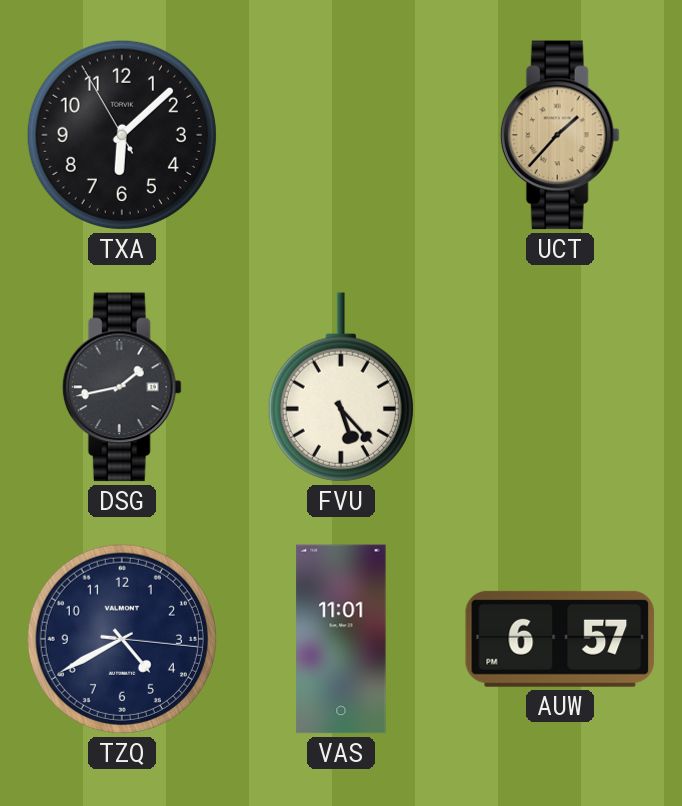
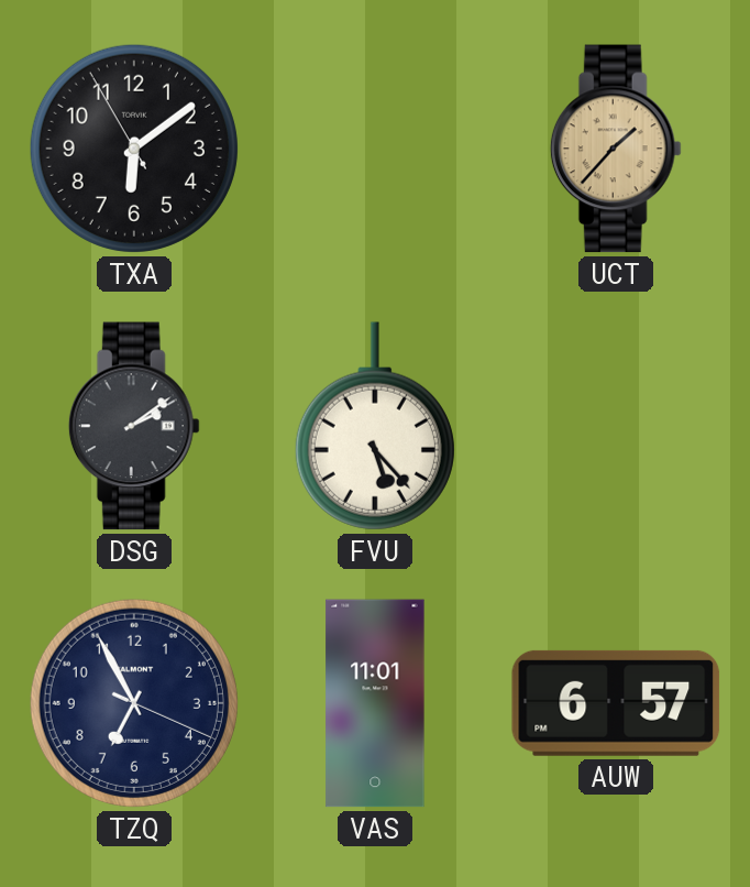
TXA: 6:07 -> 6:08
DSG: 1:43 -> 2:09
TZQ: 4:40 -> 6:55
